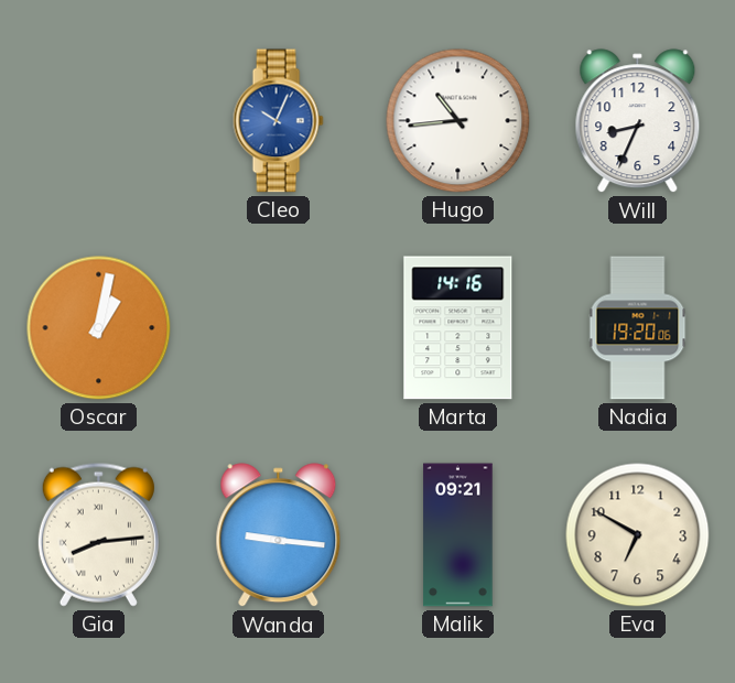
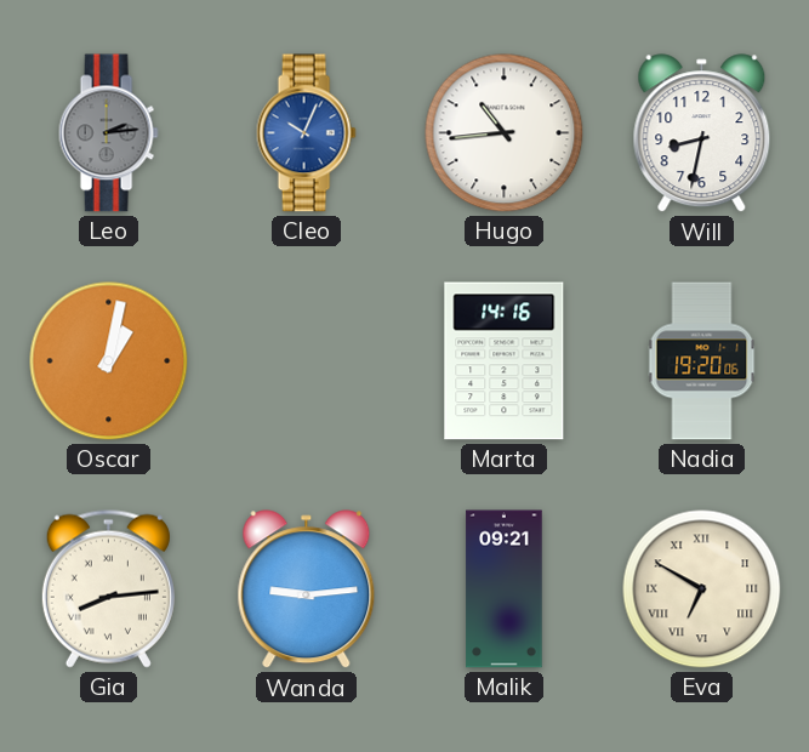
Leo: none -> 2:14
Will: 8:34 -> 8:32
Wanda: 9:16 -> 9:14
Eva numerals: Arabic -> Roman
